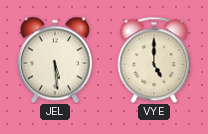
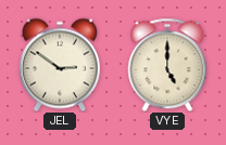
JEL: 5:29 -> 2:51
